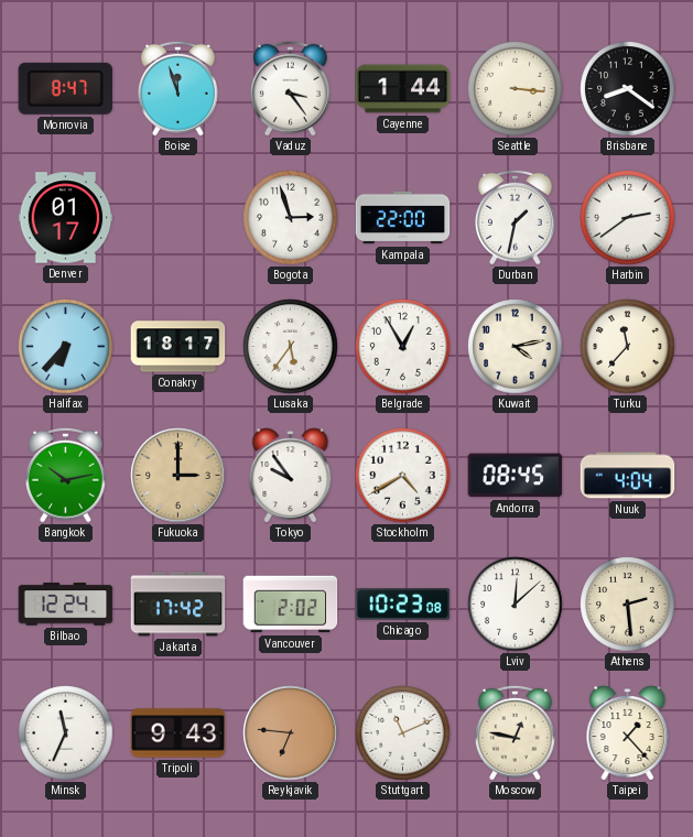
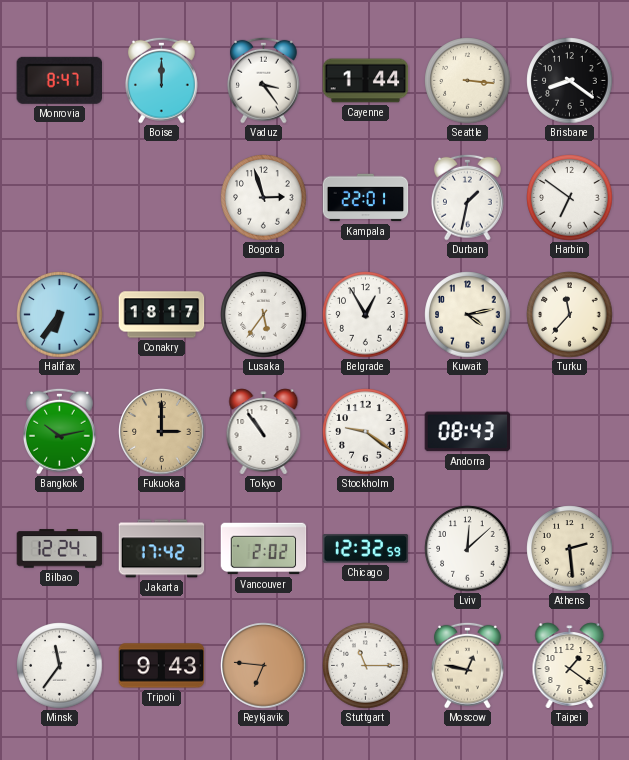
Boise: 11:57 -> 12:00
Denver: 01:17 -> none
Kampala: 22:00 -> 22:01
Harbin: 2:39 -> 6:51
Halifax: 6:37 -> 6:36
Tokyo: 9:54 -> 10:54
Stockholm: 4:40 -> 9:21
Andorra: 08:45 -> 08:43
Nuuk: 4:04 -> none
Chicago: 10:23 -> 12:32
Minsk: 11:34 -> 11:36
Stuttgart: 11:11 -> 11:15
Taipei: 1:23 -> 1:21
